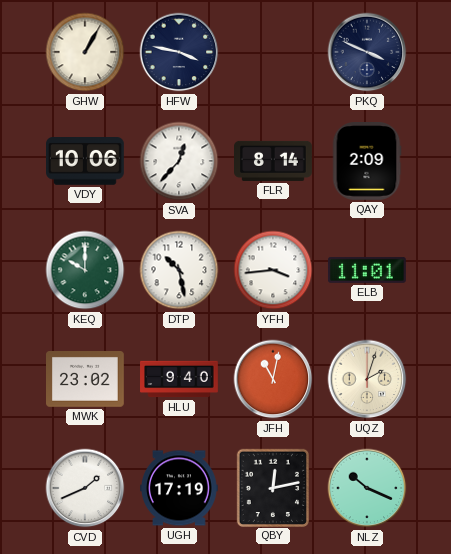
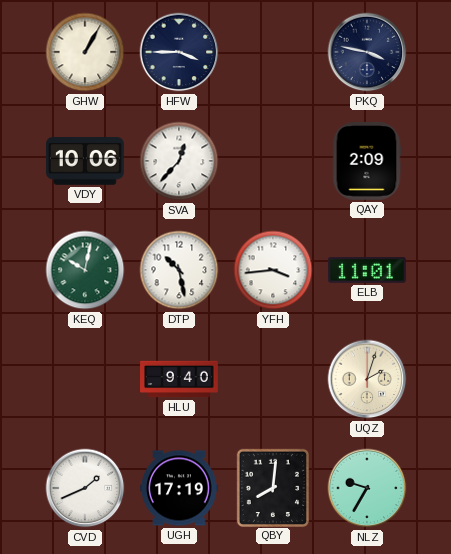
HFW: 3:47 -> 3:45
PKQ: 3:49 -> 3:47
FLR: 8:14 -> none
KEQ: 10:00 -> 10:02
MWK: 23:02 -> none
JFH: 11:02 -> none
QBY: 12:13 -> 8:01
NLZ: 10:19 -> 9:35
